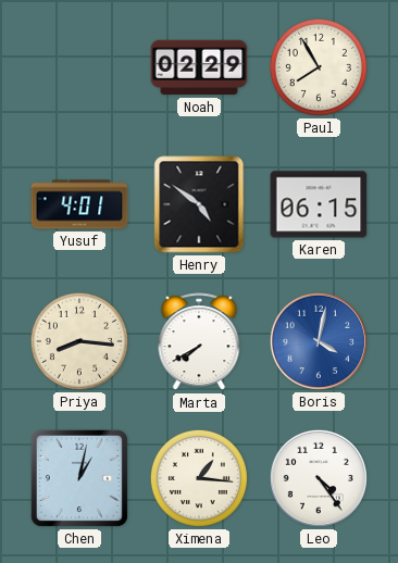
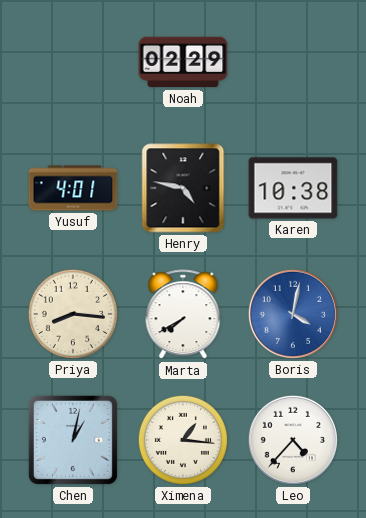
Paul: 7:55 -> none
Henry: 4:51 -> 4:47
Karen: 06:15 -> 10:38
Leo: 4:24 -> 4:37
